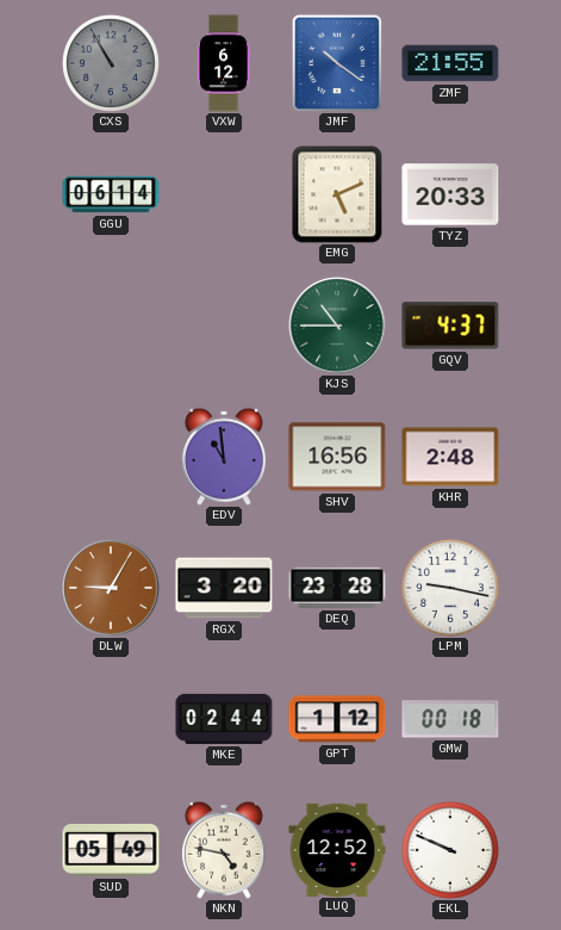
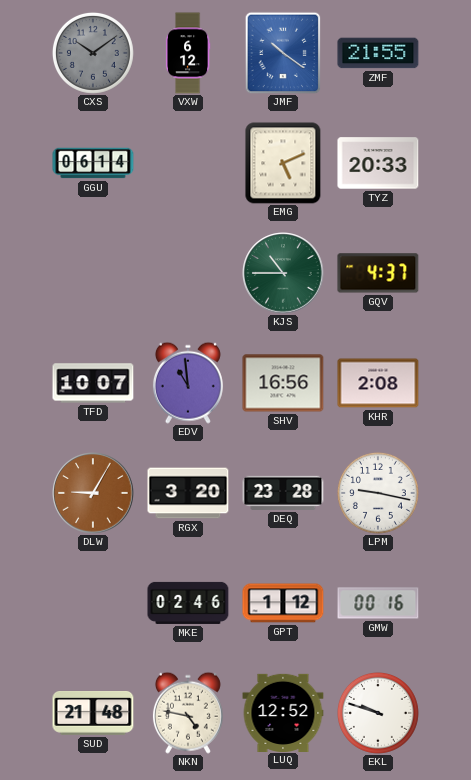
CXS: 10:55 -> 10:09
TFD: none -> 10:07
KHR: 2:48 -> 2:08
MKE: 02:44 -> 02:46
GMW: 00:18 -> 00:16
SUD: 05:49 -> 21:48
EKL: 9:49 -> 9:48
